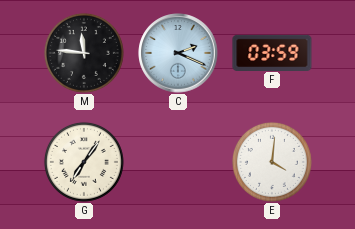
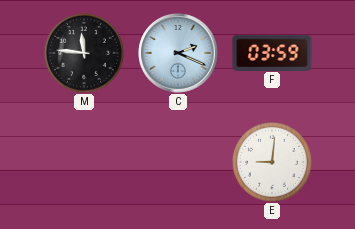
G: 7:06 -> none
E: 4:01 -> 9:01
